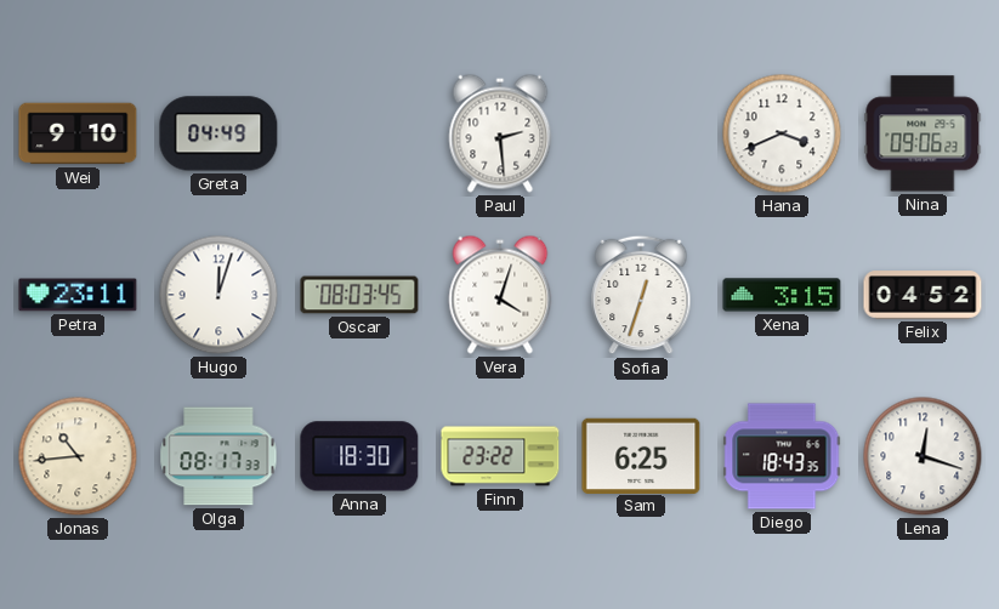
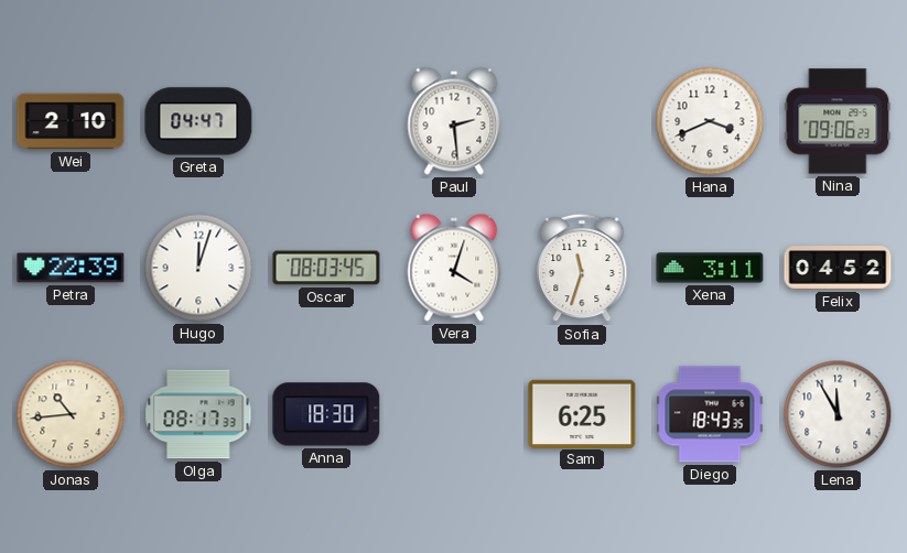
Wei: 9:10 -> 2:10
Greta: 04:49 -> 04:47
Petra: 23:11 -> 22:39
Sofia: 12:33 -> 11:33
Xena: 3:15 -> 3:11
Finn: 23:22 -> none
Lena: 12:18 -> 11:55
